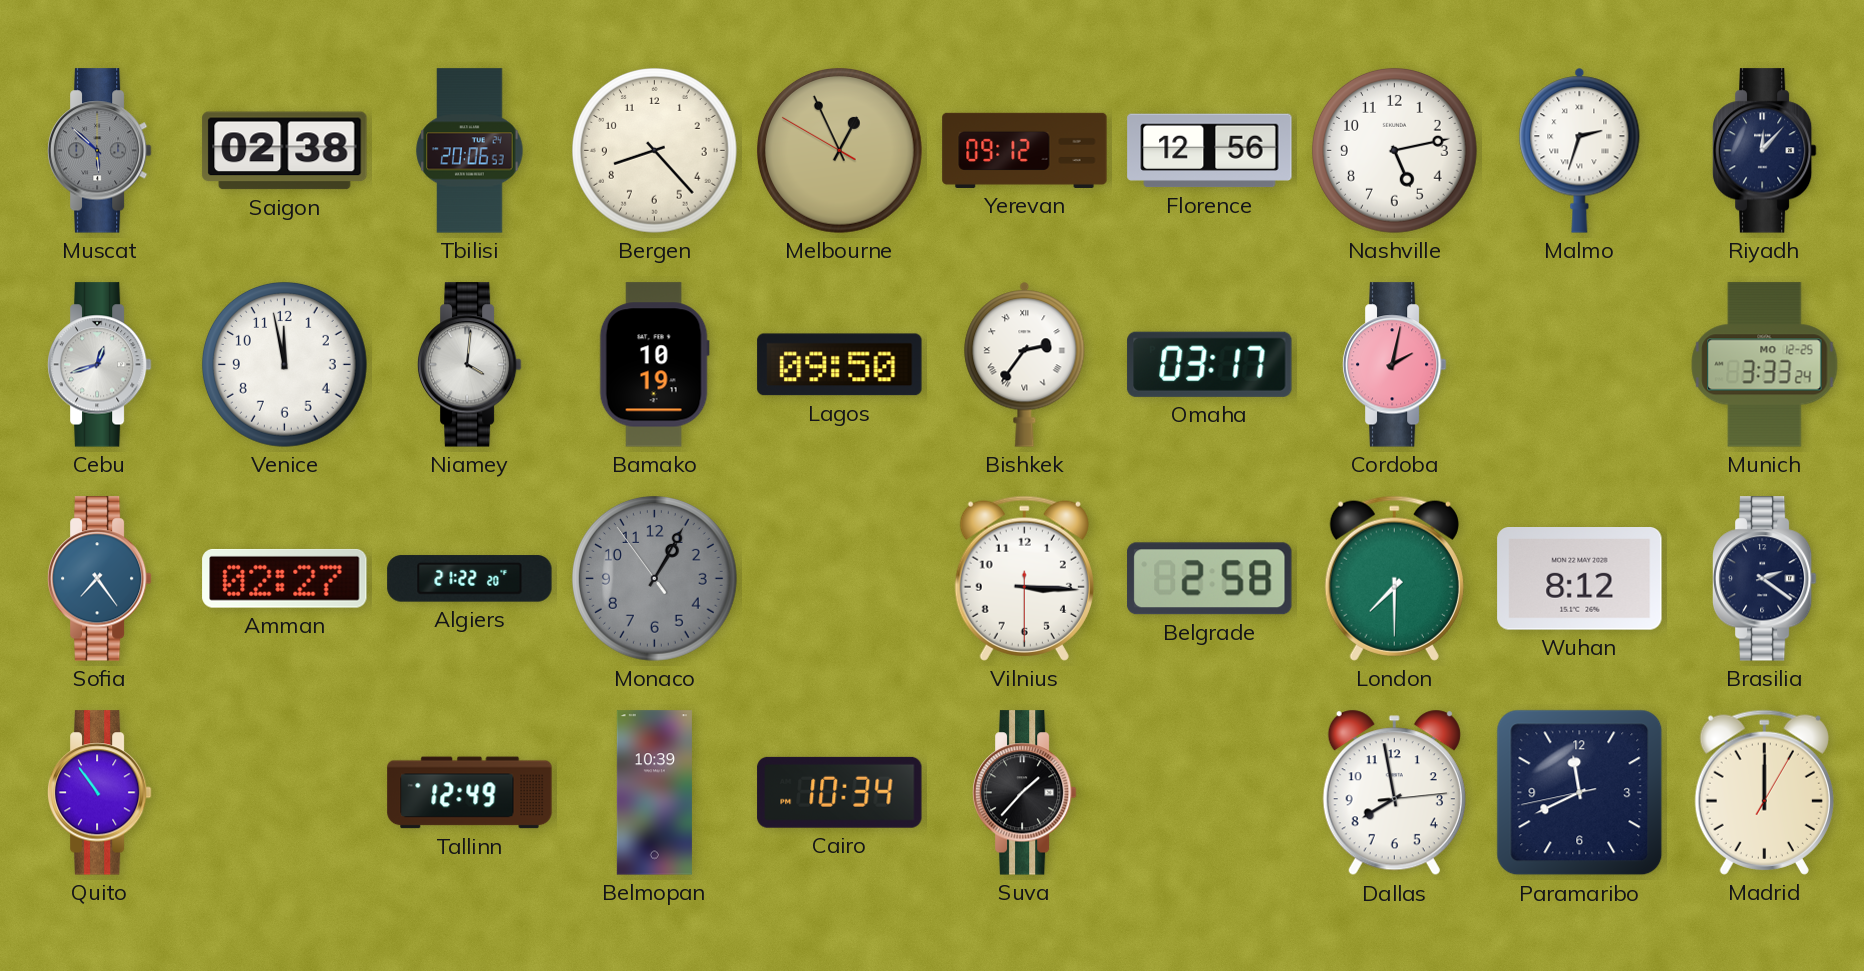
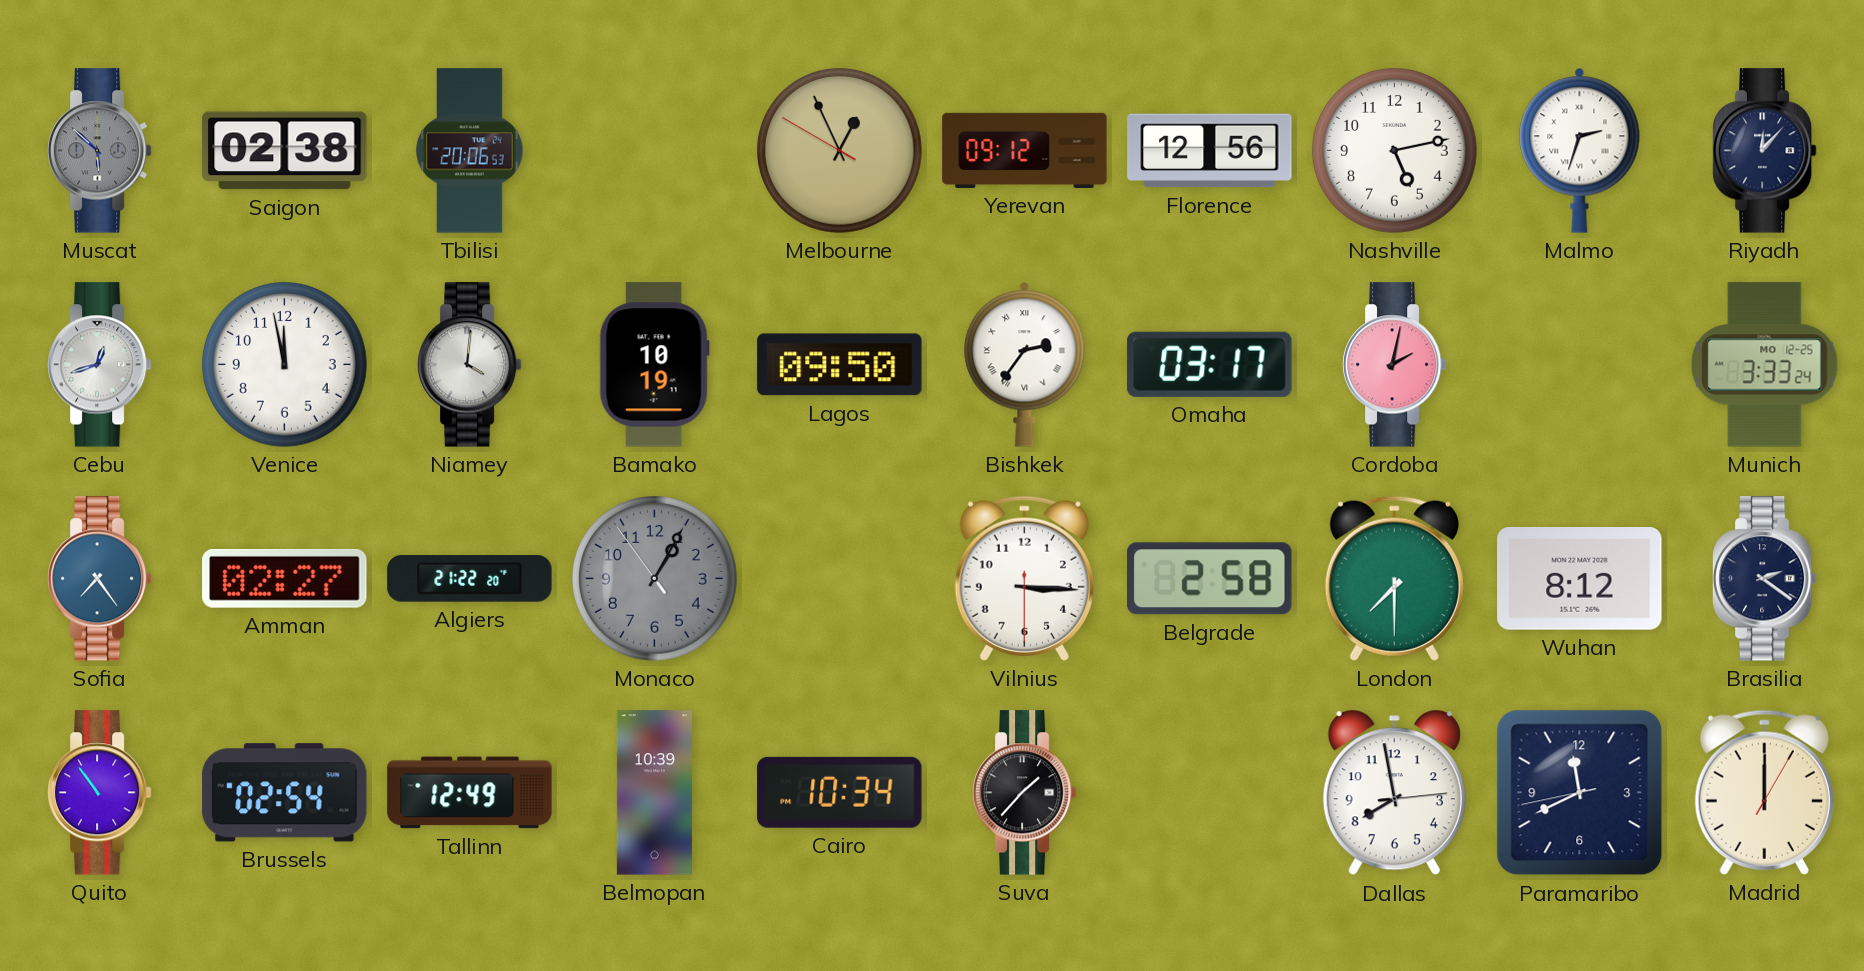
Bergen: 8:23 -> none
Brussels: none -> 02:54
